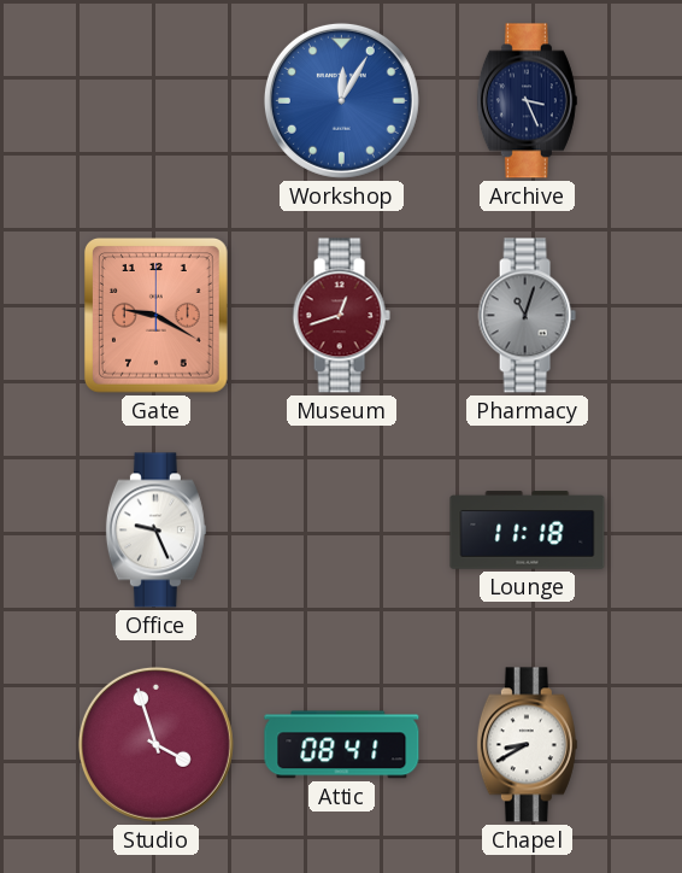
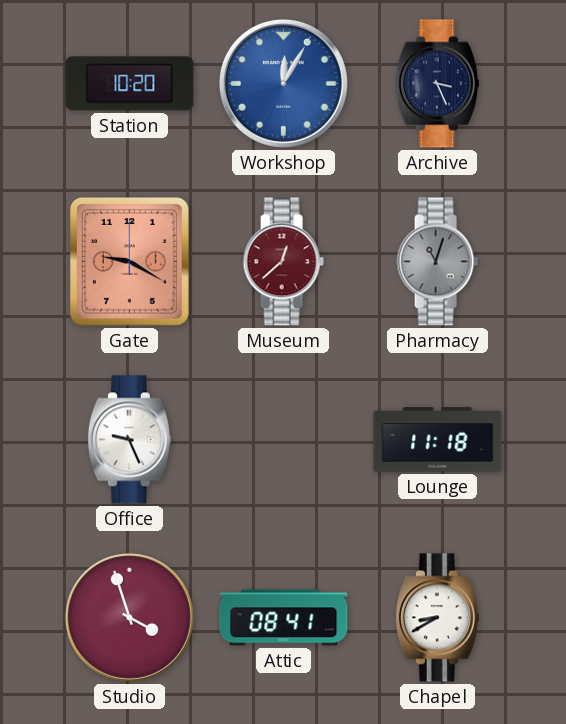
Station: none -> 10:20
Museum: 12:42 -> 12:38
